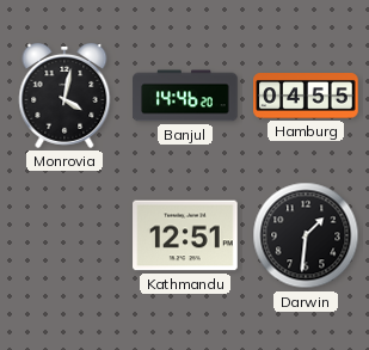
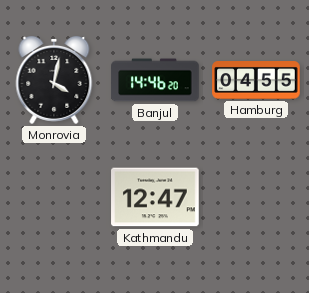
Kathmandu: 12:51 -> 12:47
Darwin: 1:31 -> none
